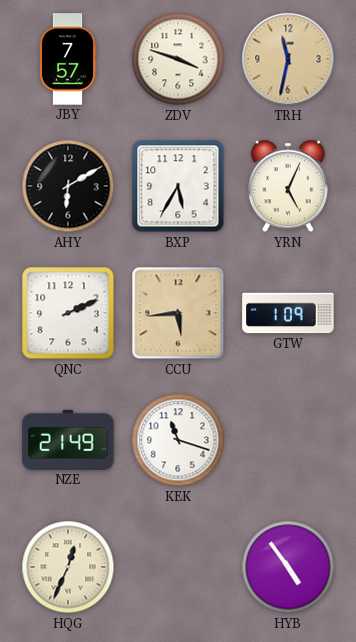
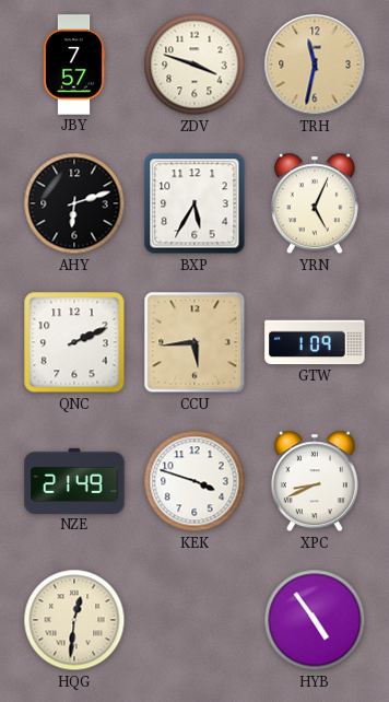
AHY: 6:10 -> 6:12
KEK: 11:18 -> 3:48
XPC: none -> 8:41
HQG: 12:34 -> 12:31
